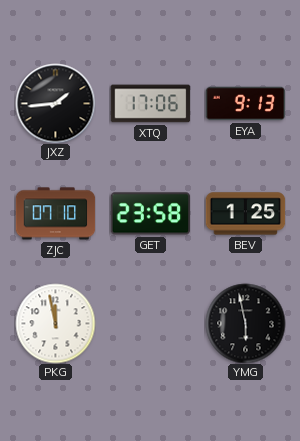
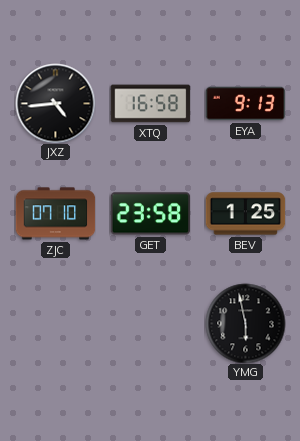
JXZ: 1:44 -> 4:44
XTQ: 17:06 -> 16:58
PKG: 11:58 -> none
